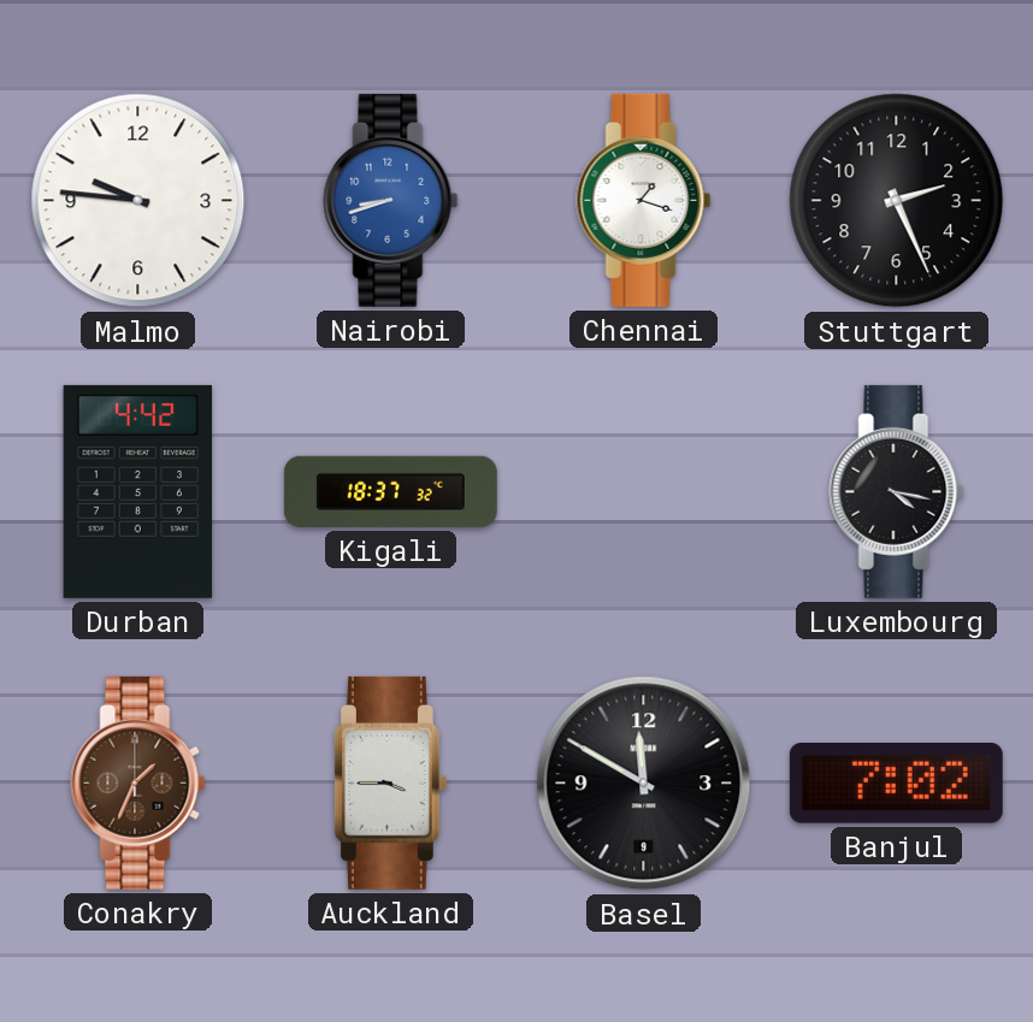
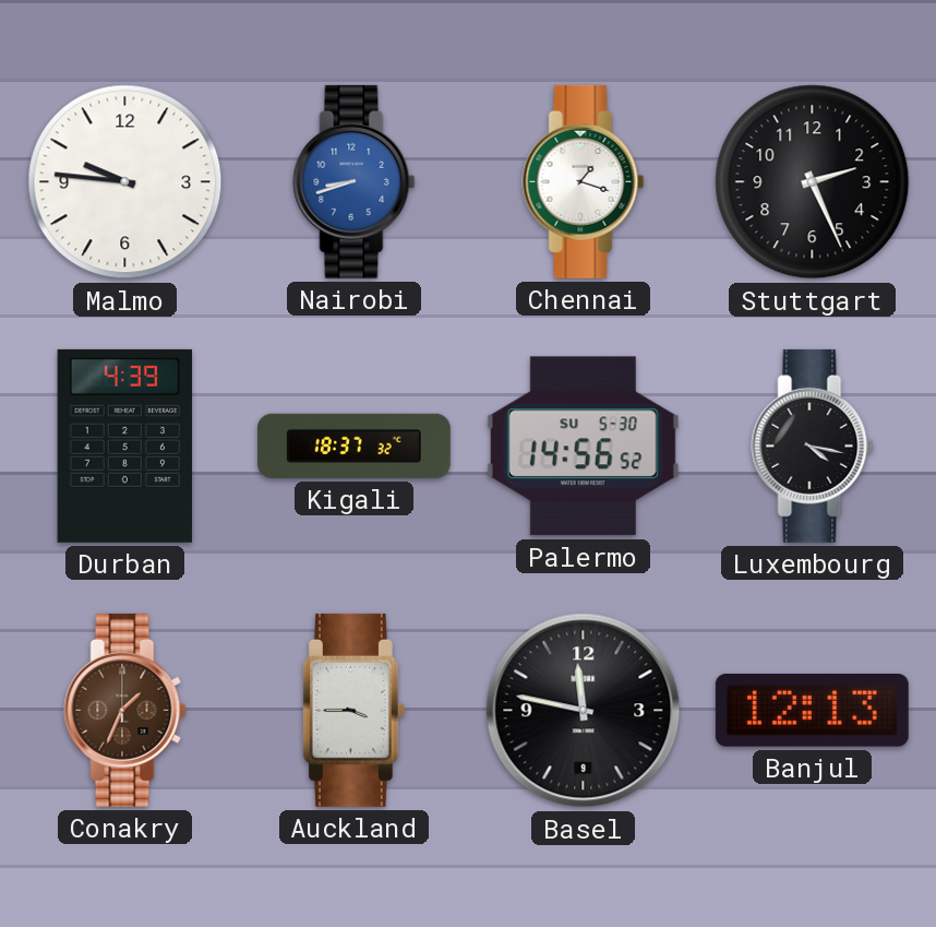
Durban: 4:42 -> 4:39
Palermo: none -> 14:56
Basel: 11:50 -> 11:47
Banjul: 7:02 -> 12:13
